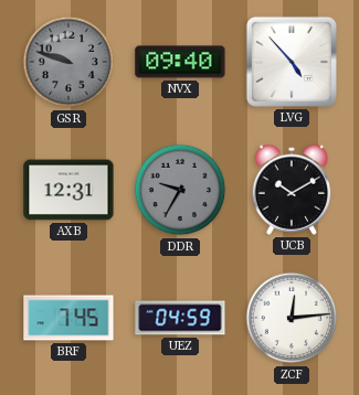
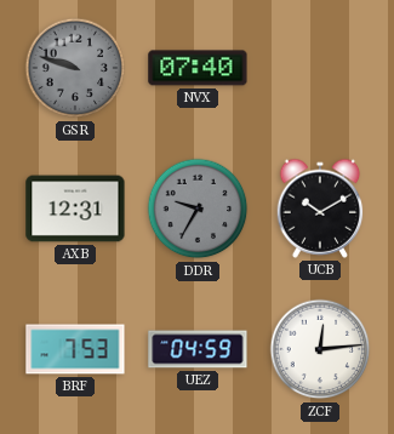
NVX: 09:40 -> 07:40
LVG: 4:53 -> none
BRF: 7:45 -> 7:53
